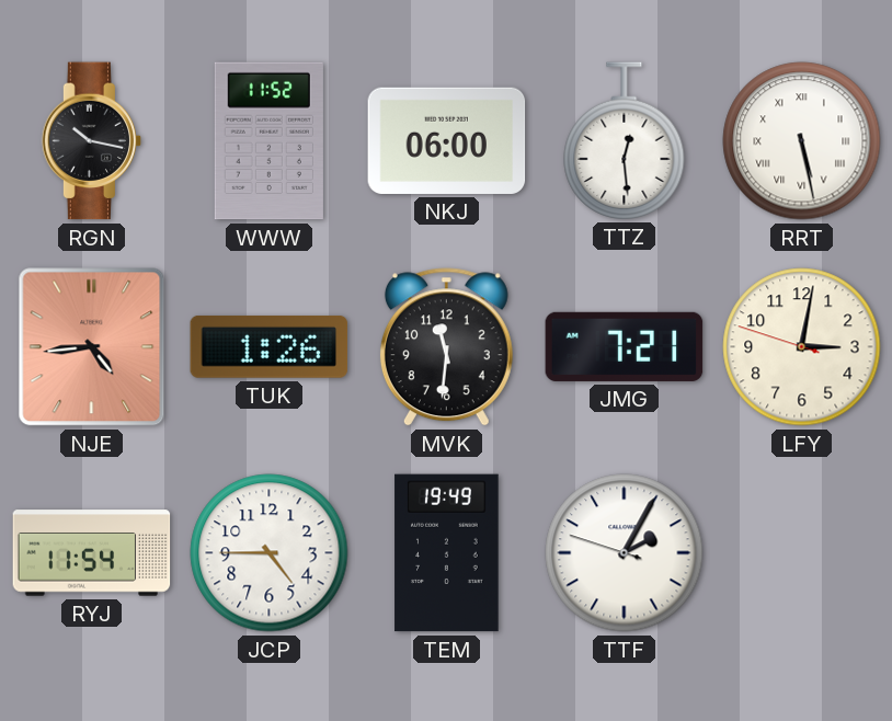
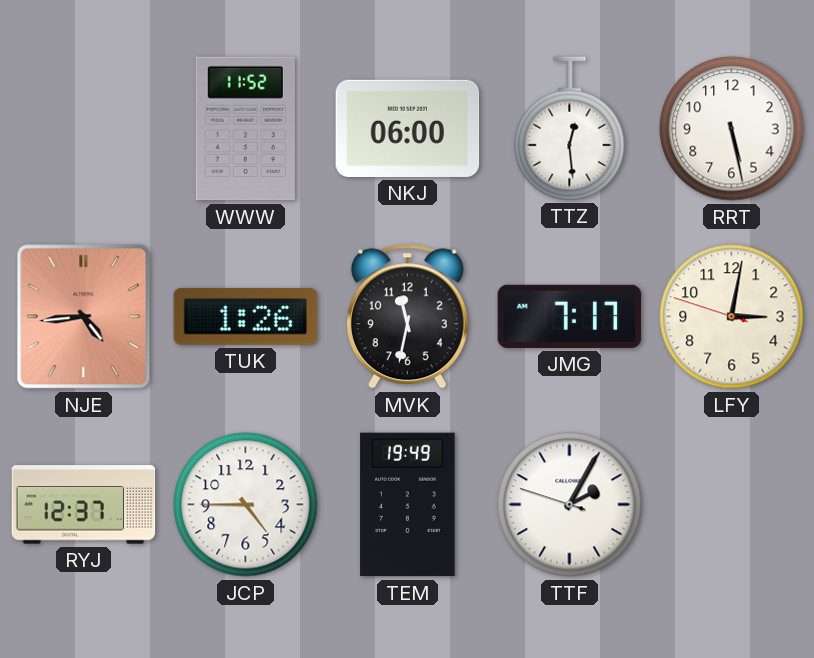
RGN: 10:17 -> none
RRT numerals: Roman -> Arabic
MVK: 11:31 -> 11:32
JMG: 7:21 -> 7:17
RYJ: 11:54 -> 12:37
